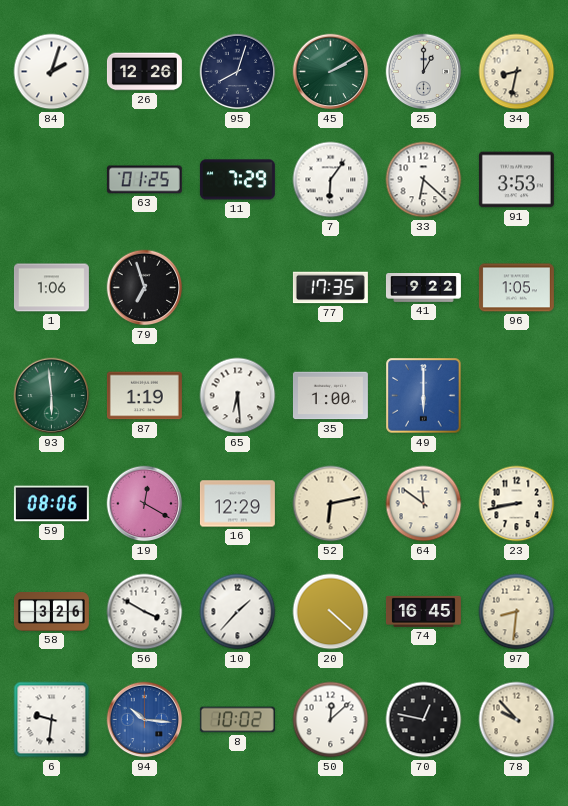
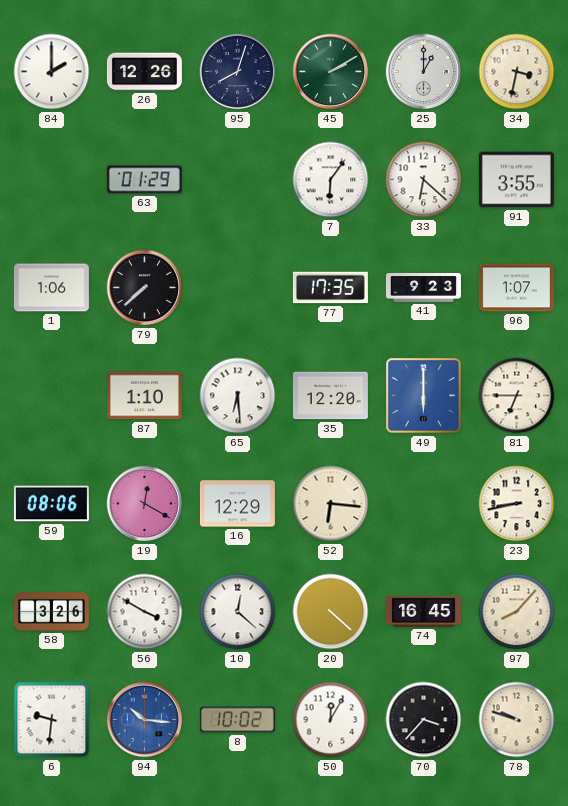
84: 2:03 -> 2:00
34: 8:32 -> 3:32
63: 01:25 -> 01:29
11: 7:29 -> none
91: 3:53 -> 3:55
79: 6:57 -> 7:38
41: 9:22 -> 9:23
96: 1:05 -> 1:07
93: 5:59 -> none
87: 1:19 -> 1:10
35: 1:00 -> 12:20
81: none -> 6:45
52: 6:13 -> 6:16
64: 11:51 -> none
10: 1:37 -> 12:22
97: 8:31 -> 8:07
50: 12:08 -> 12:05
70: 12:47 -> 3:37
78: 9:53 -> 9:48
